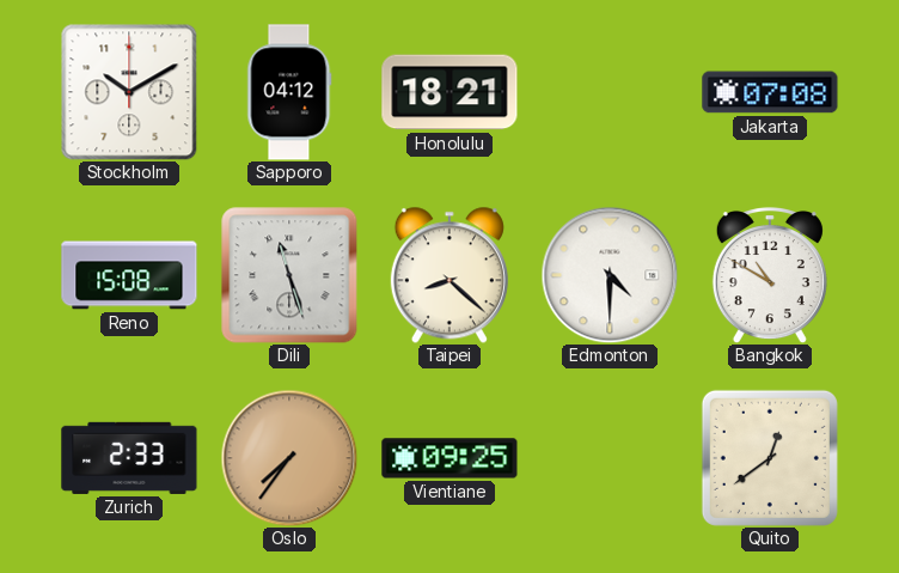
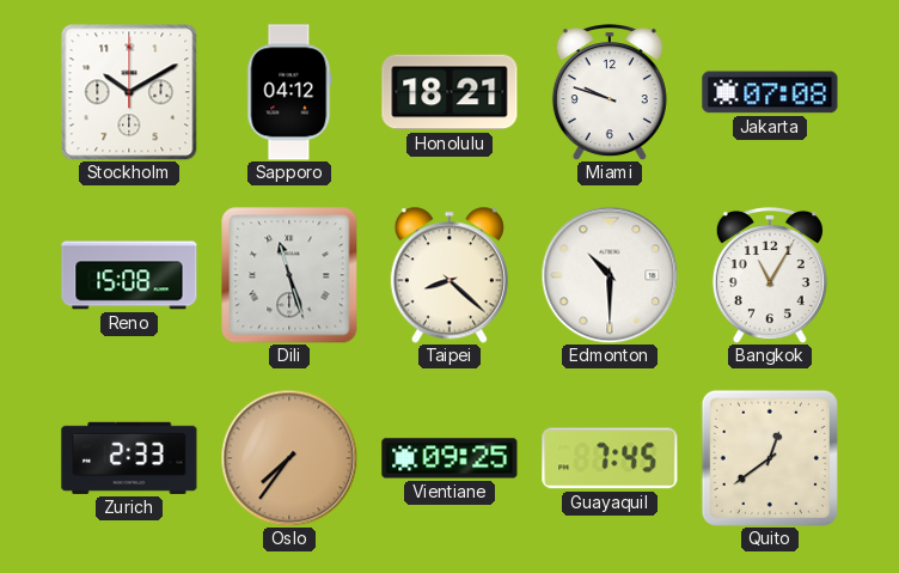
Miami: none -> 9:48
Edmonton: 4:30 -> 10:30
Bangkok: 10:50 -> 11:05
Guayaquil: none -> 7:45
